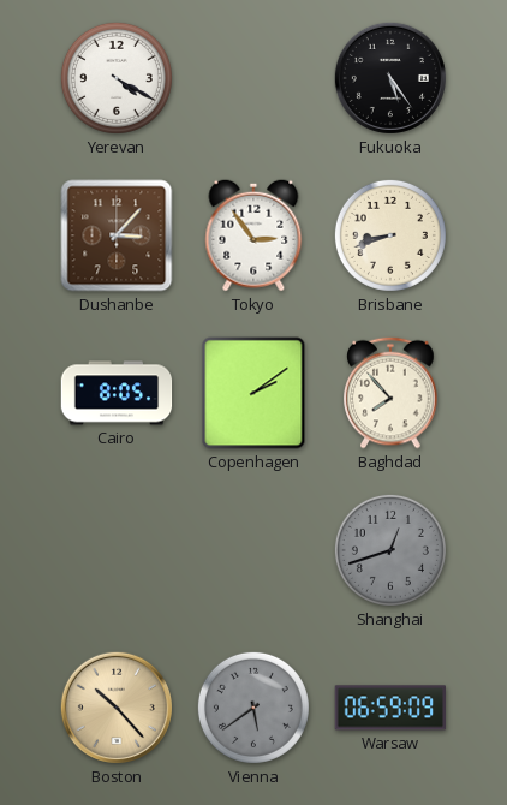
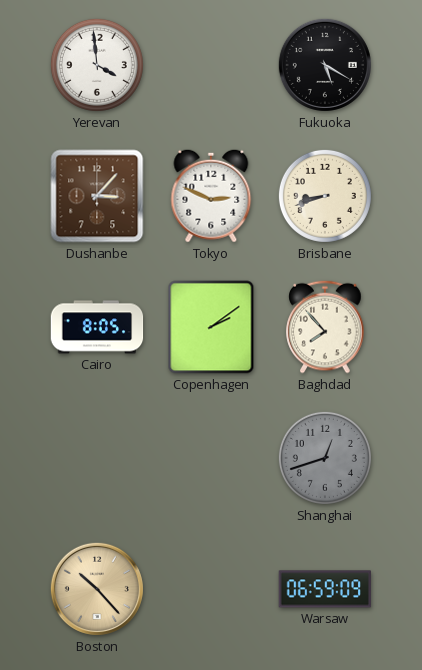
Yerevan: 4:20 -> 3:59
Fukuoka: 5:24 -> 5:20
Tokyo: 2:54 -> 2:49
Vienna: 5:39 -> none
